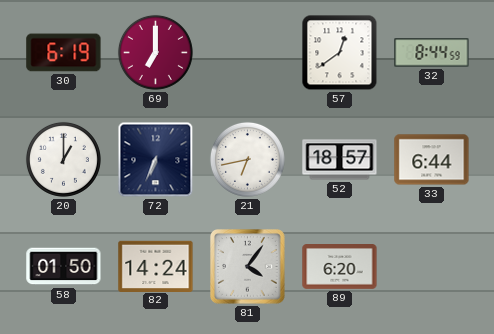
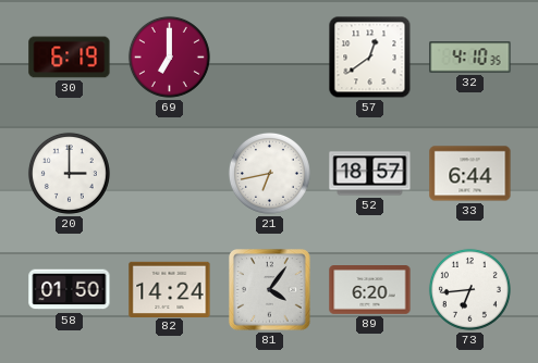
32: 8:44 -> 4:10
20: 1:00 -> 3:00
72: 6:34 -> none
73: none -> 6:44
